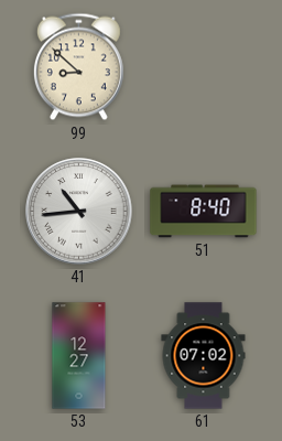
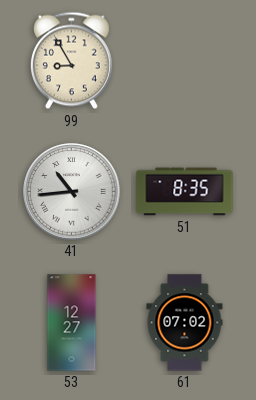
99: 8:52 -> 8:55
51: 8:40 -> 8:35
